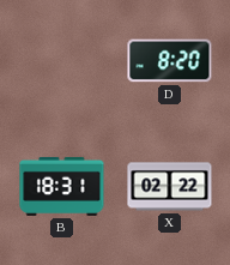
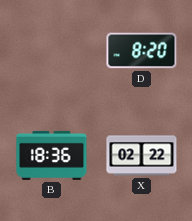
B: 18:31 -> 18:36
